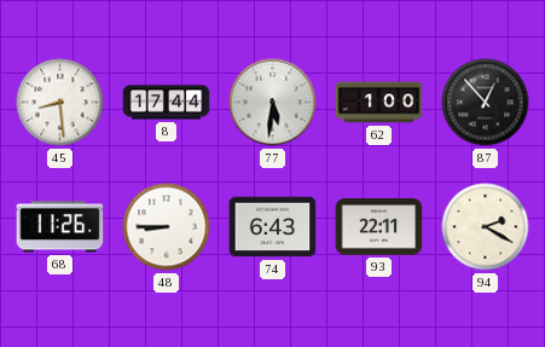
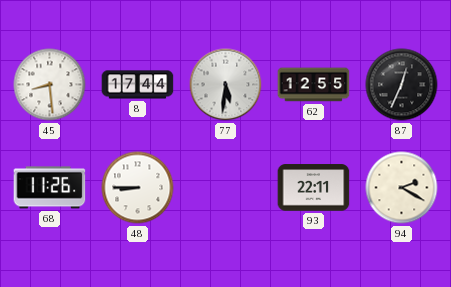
62: 1:00 -> 12:55
87: 12:53 -> 12:34
74: 6:43 -> none
